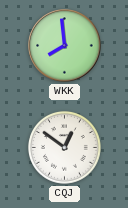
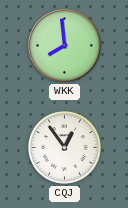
CQJ: 12:51 -> 12:54
